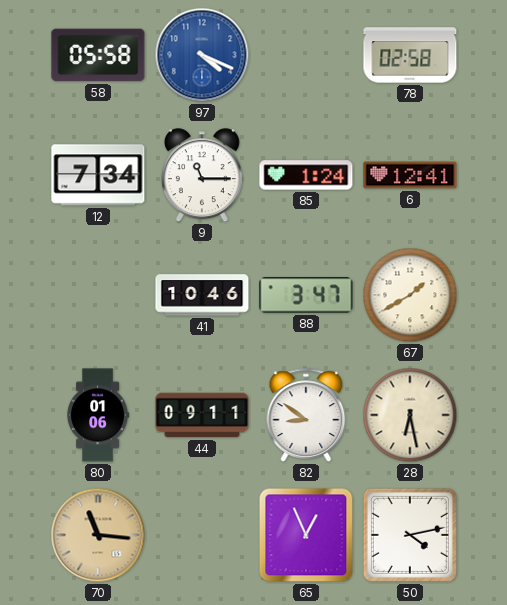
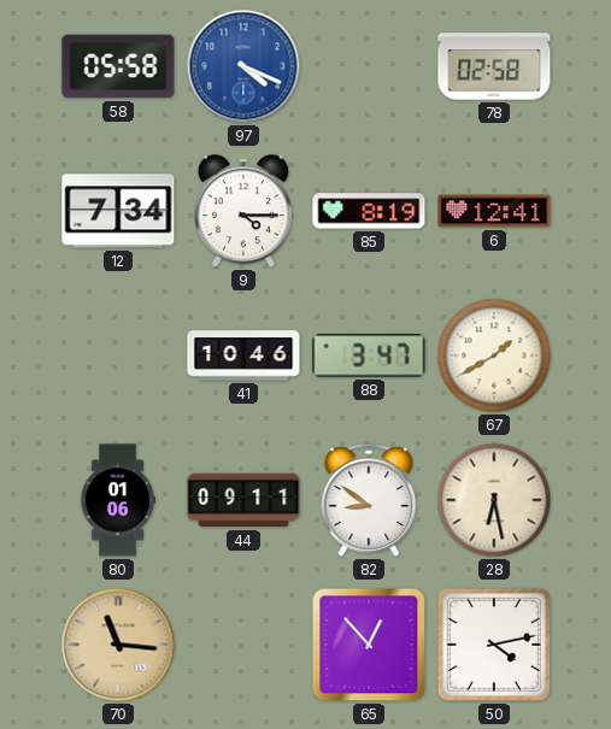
9: 11:15 -> 4:15
85: 1:24 -> 8:19
65: 12:56 -> 12:53
